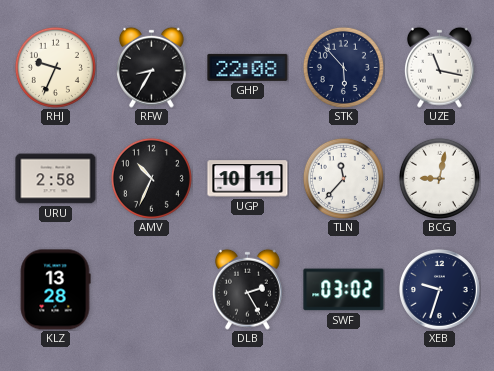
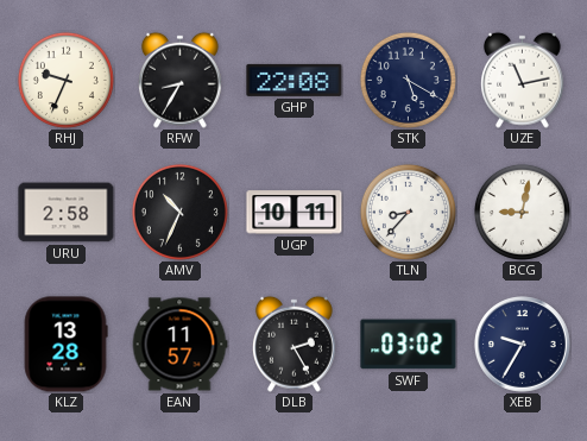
STK: 5:53 -> 5:20
UZE: 11:17 -> 11:13
TLN: 11:37 -> 8:37
EAN: none -> 11:57
XEB: 9:33 -> 9:35
